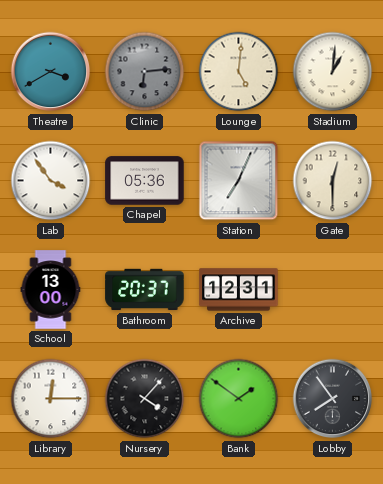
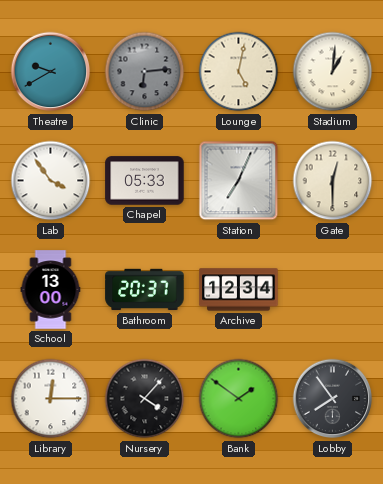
Theatre: 3:40 -> 9:40
Lounge: 5:01 -> 5:02
Chapel: 05:36 -> 05:33
Archive: 12:31 -> 12:34
